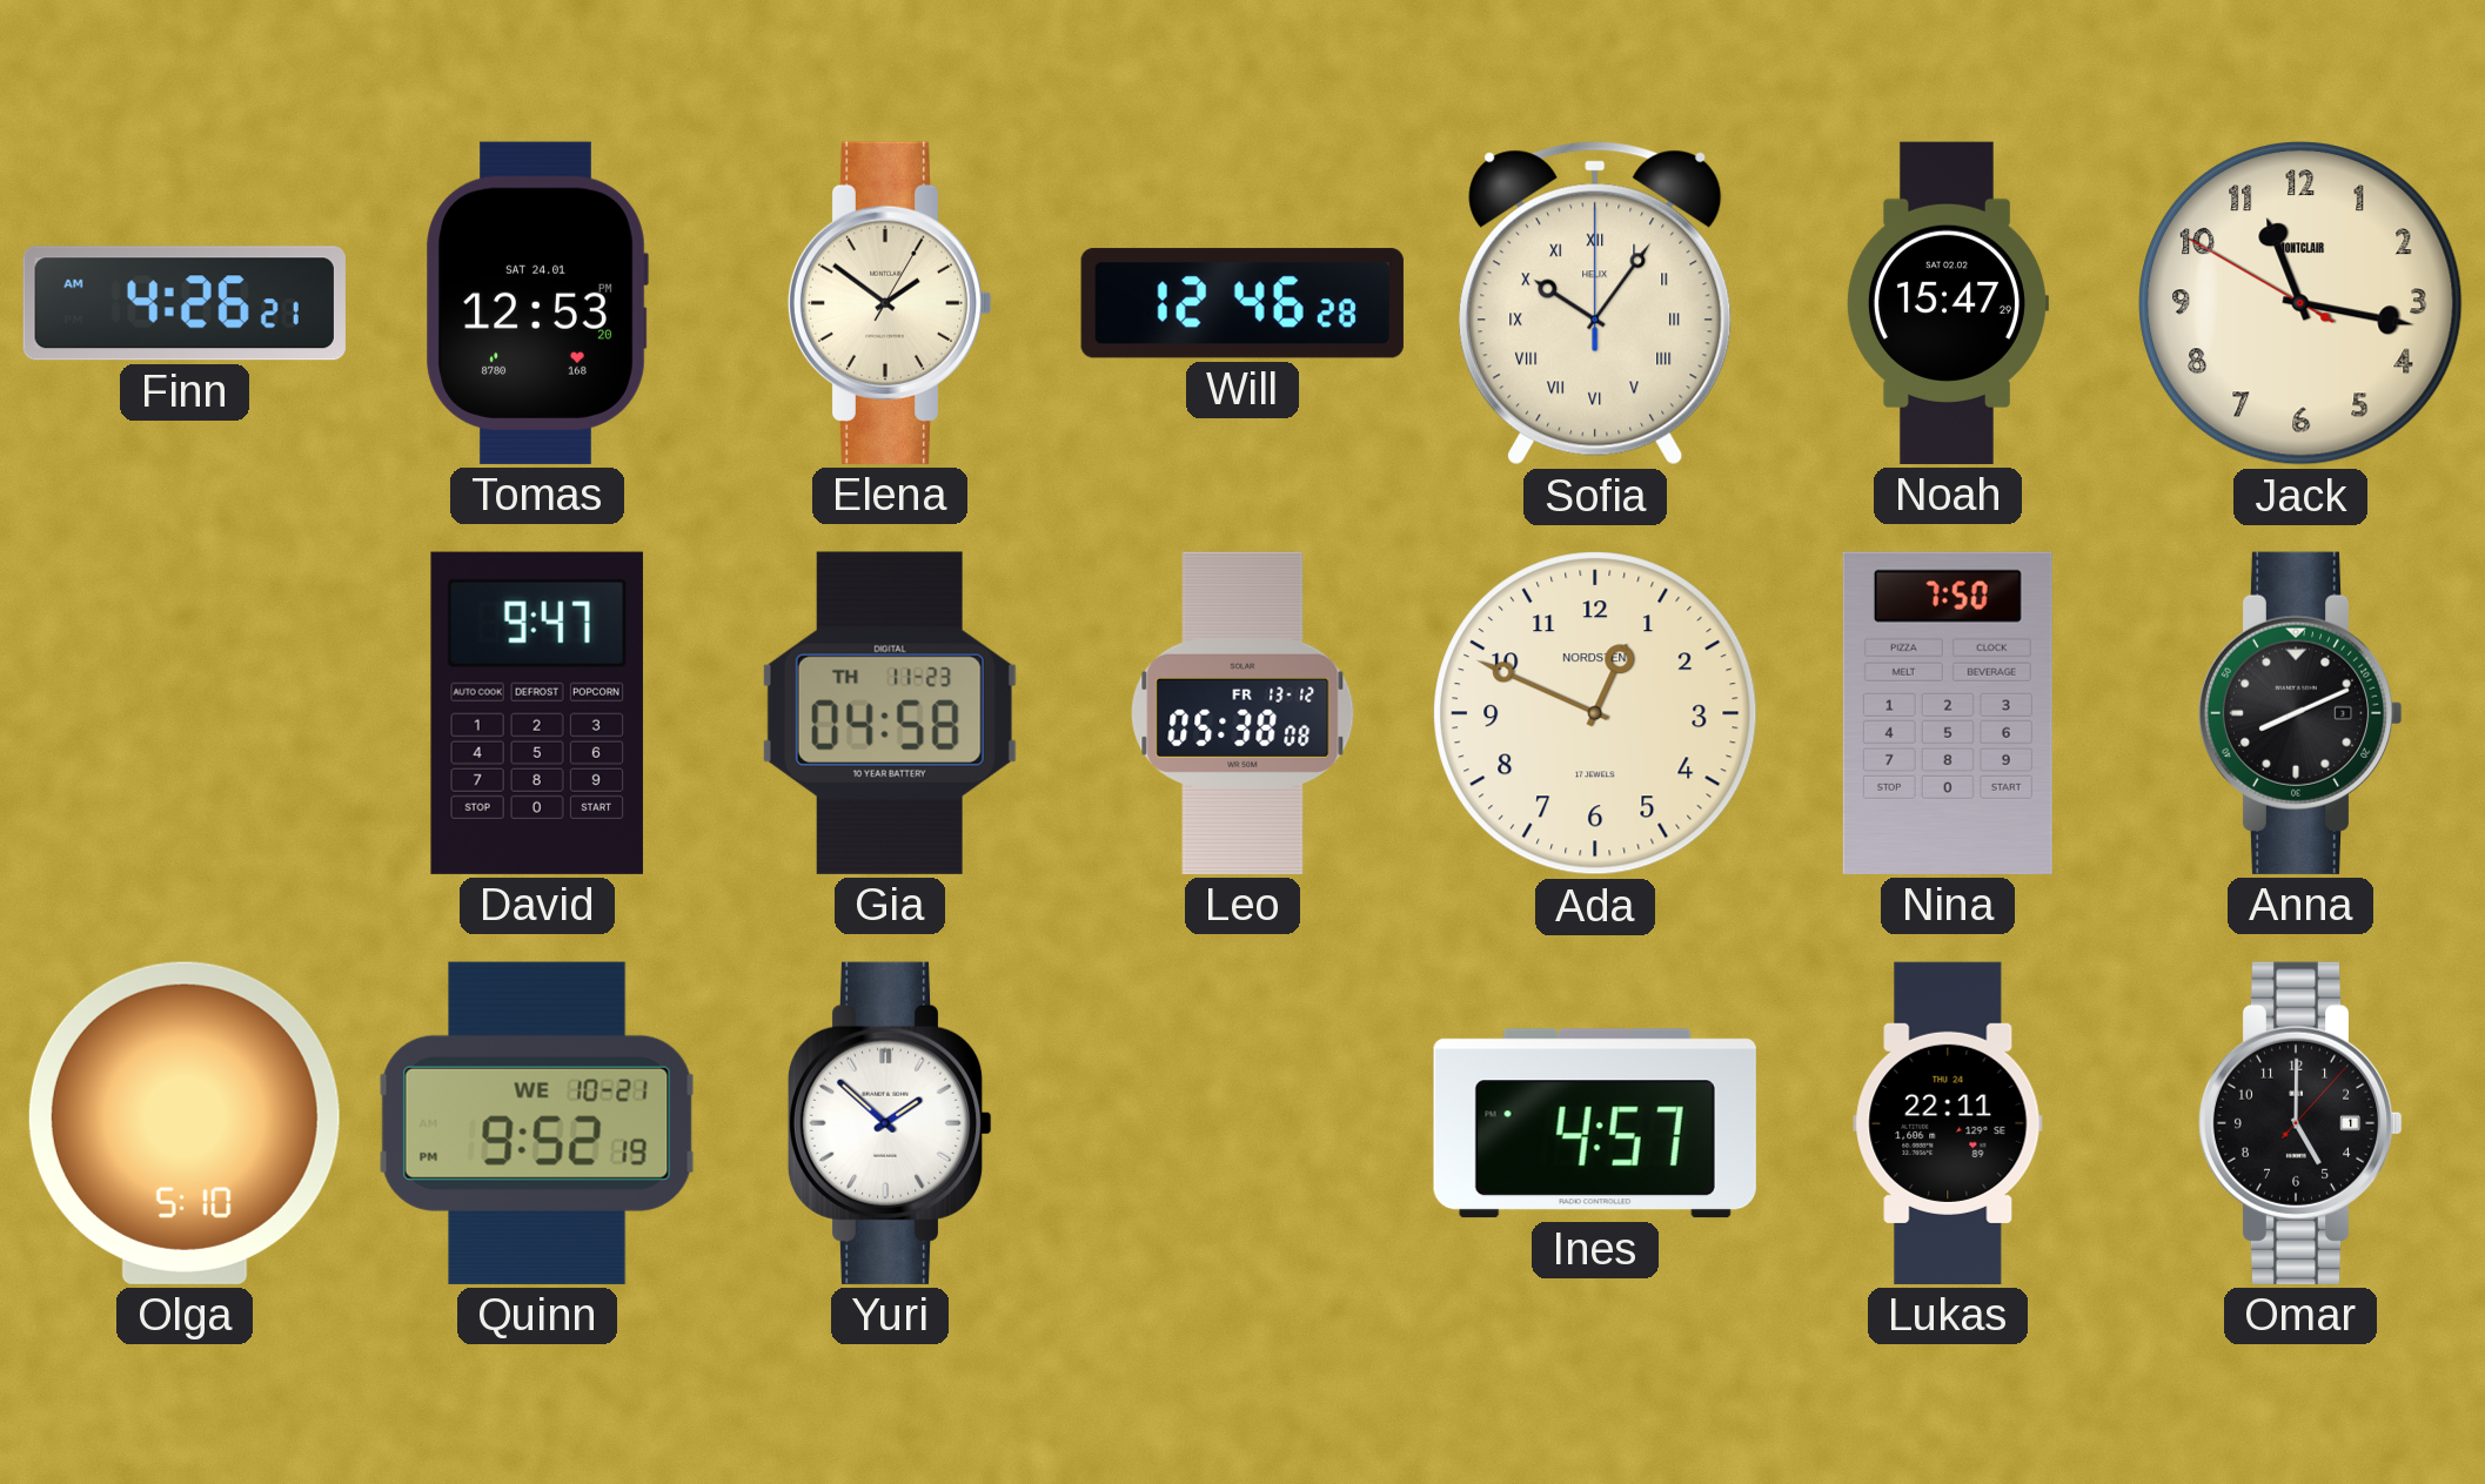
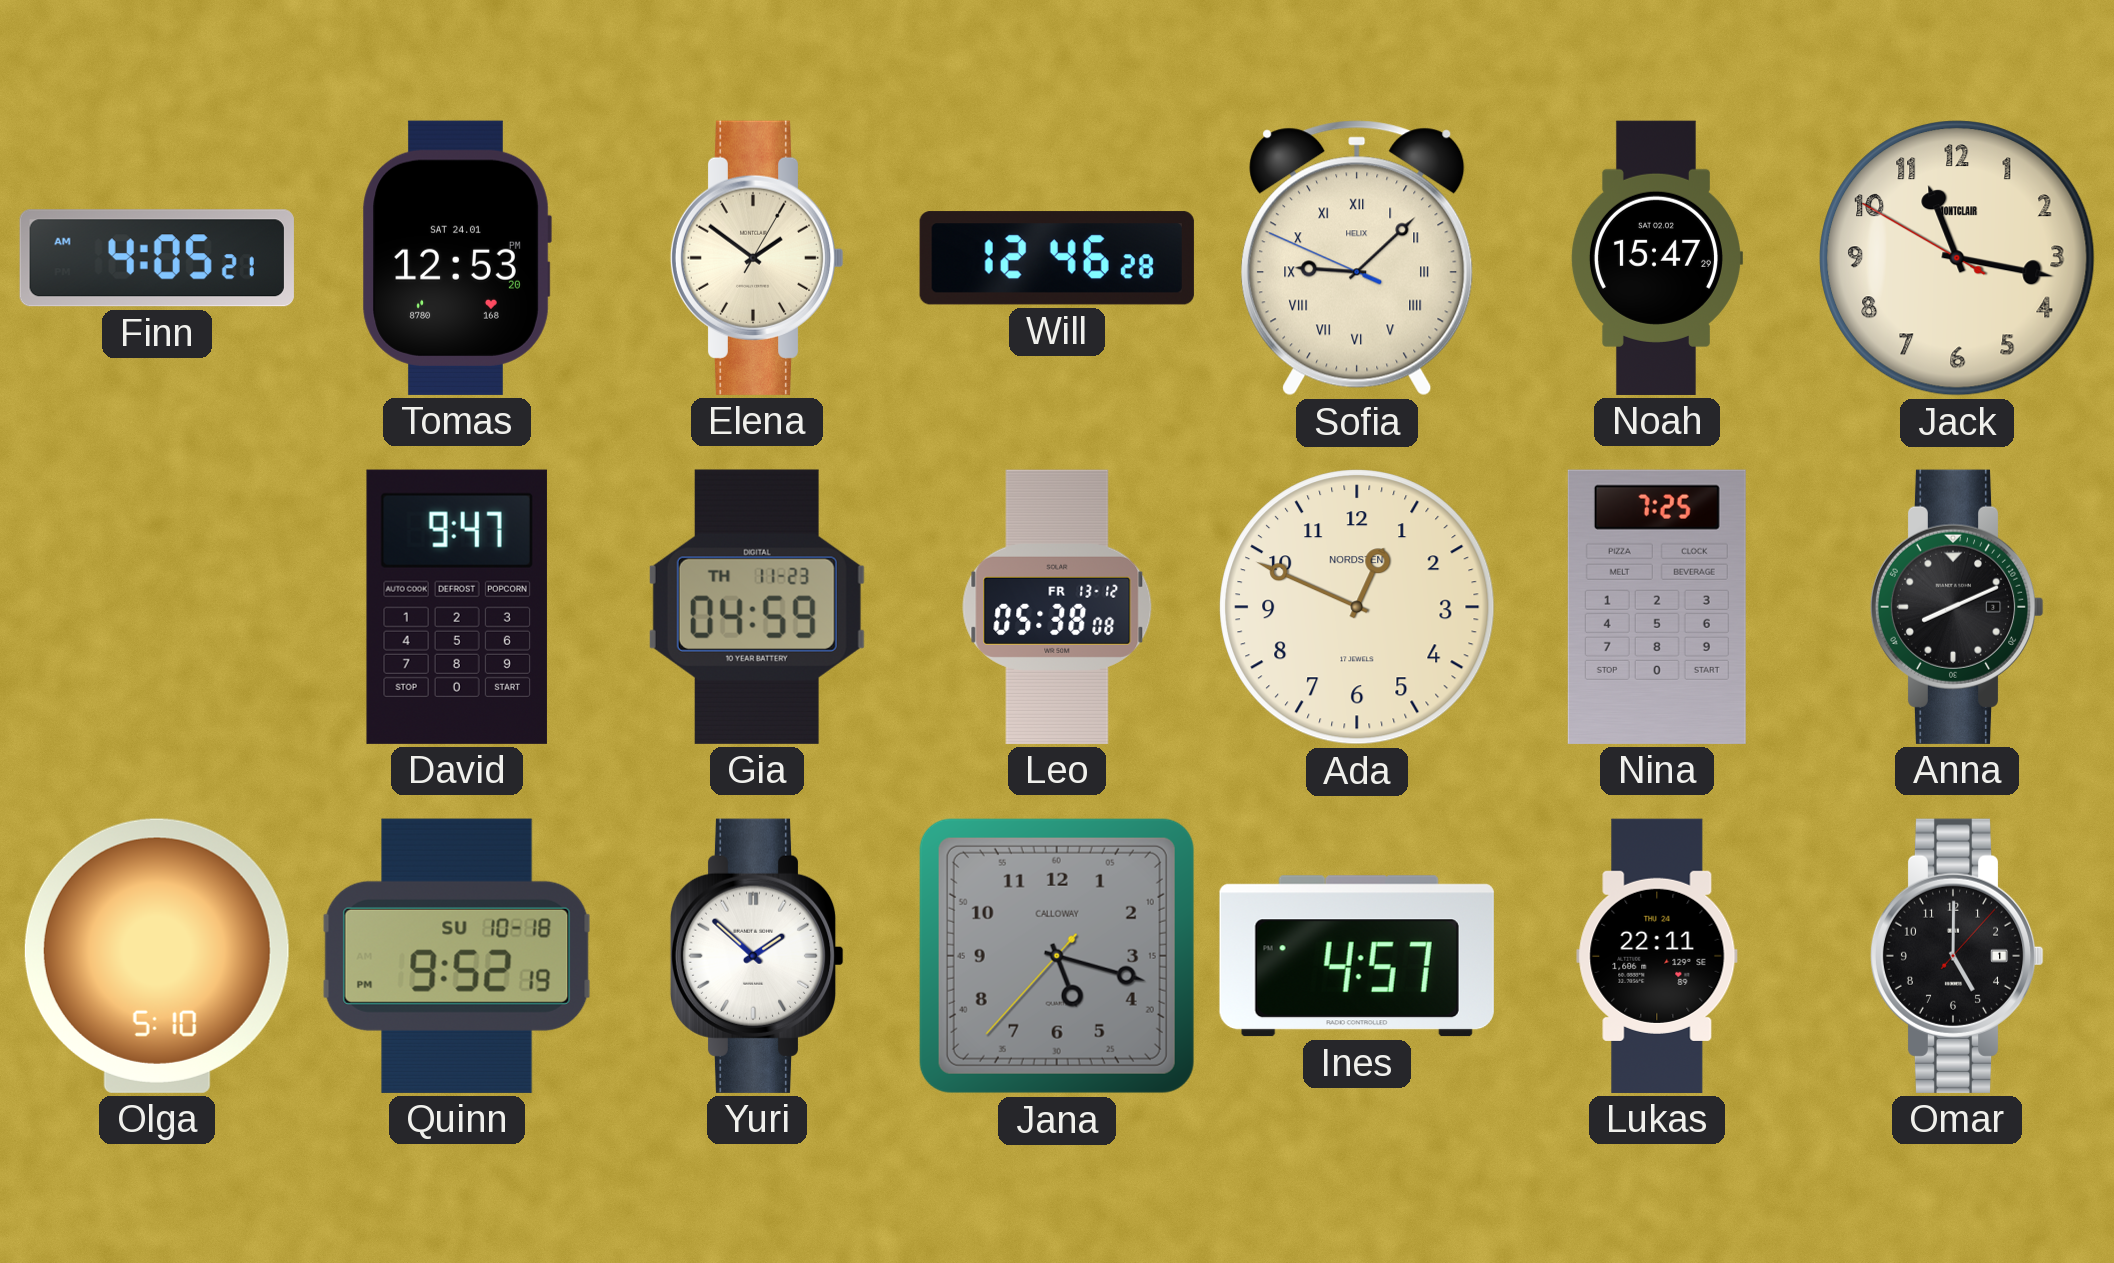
Finn: 4:26 -> 4:05
Sofia: 10:06 -> 9:07
Gia: 04:58 -> 04:59
Nina: 7:50 -> 7:25
Quinn date: WE 10-21 -> SU 10-18
Jana: none -> 5:17
